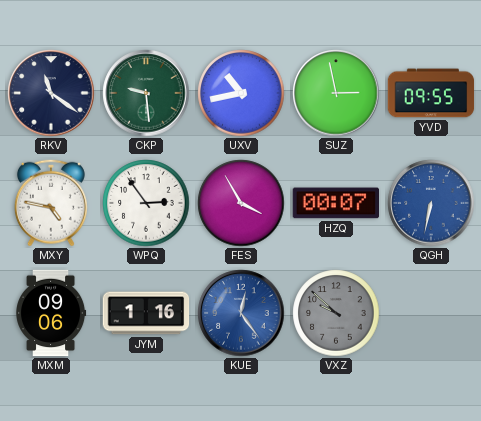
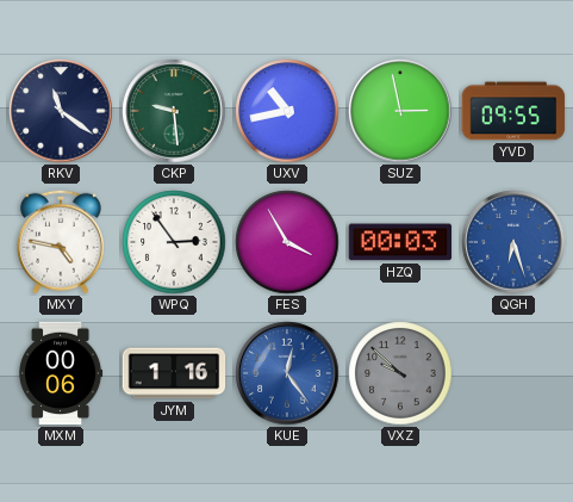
HZQ: 00:07 -> 00:03
QGH: 6:32 -> 6:27
MXM: 09:06 -> 00:06
